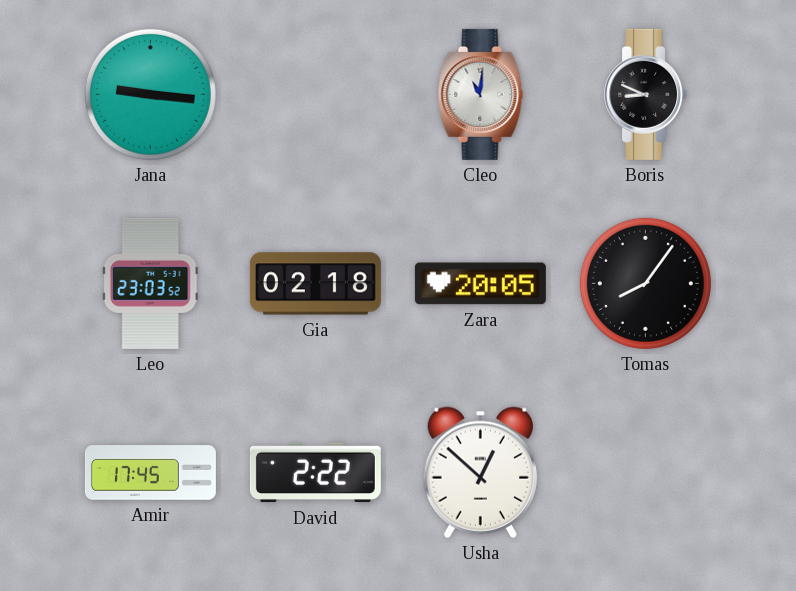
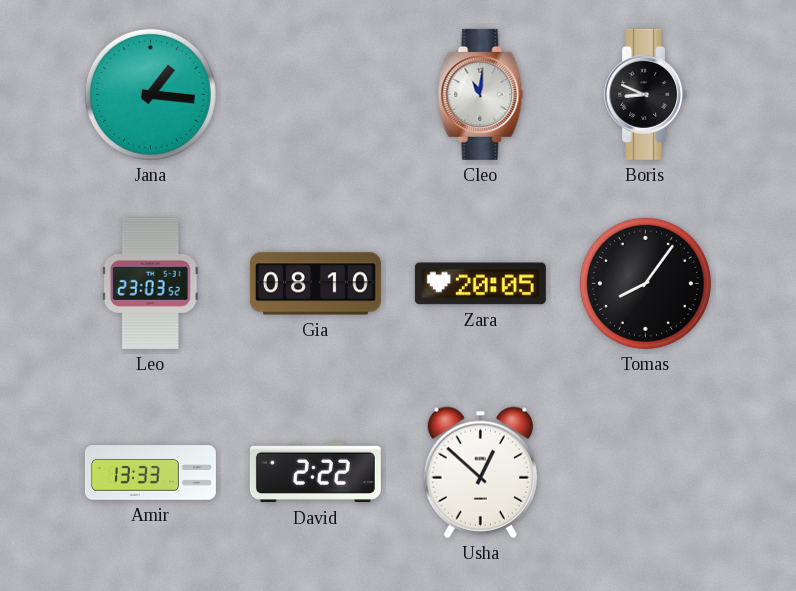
Jana: 9:16 -> 1:16
Gia: 02:18 -> 08:10
Amir: 17:45 -> 13:33
